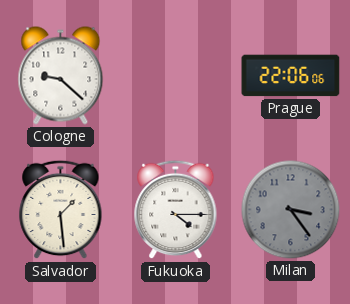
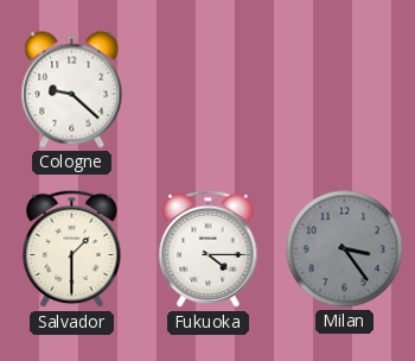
Prague: 22:06 -> none
Salvador: 1:29 -> 1:30
